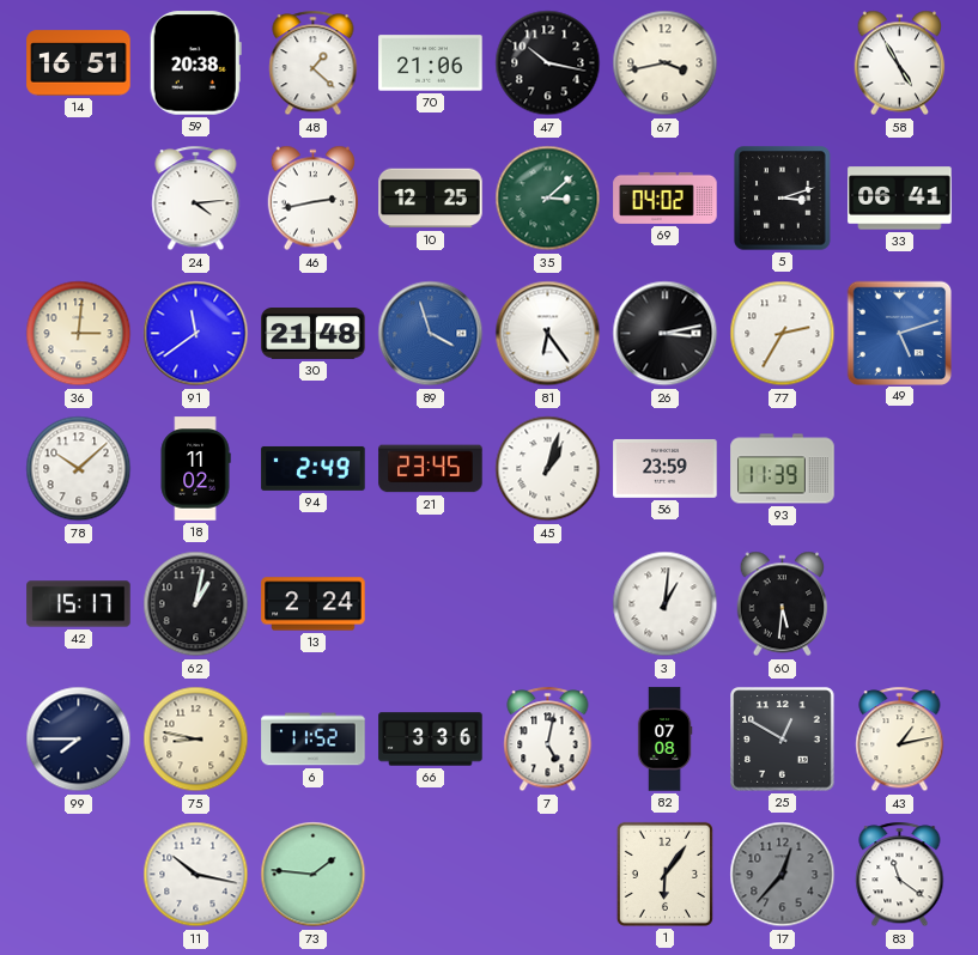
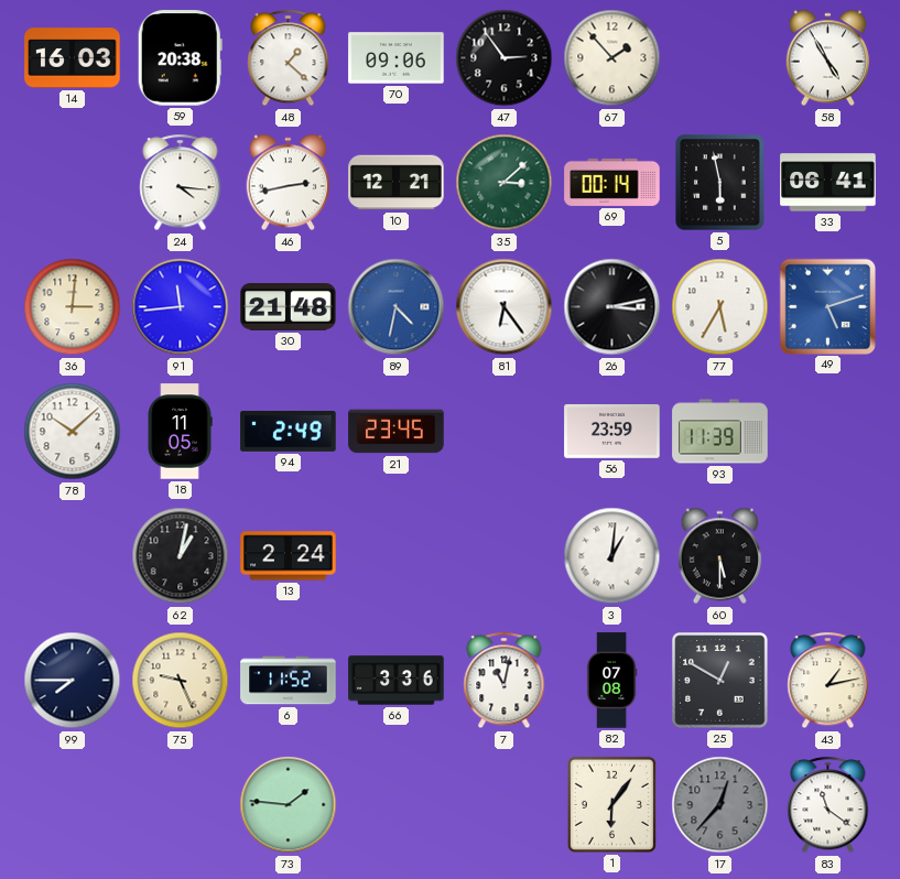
14: 16:51 -> 16:03
70: 21:06 -> 09:06
47: 10:17 -> 2:54
67: 3:43 -> 1:53
24: 4:14 -> 4:16
10: 12:25 -> 12:21
69: 04:02 -> 00:14
5: 3:12 -> 5:58
91: 11:39 -> 11:44
89: 3:57 -> 4:32
77: 2:35 -> 5:35
18: 11:02 -> 11:05
45: 1:03 -> none
42: 15:17 -> none
60: 5:31 -> 5:30
75: 8:47 -> 9:26
7: 5:02 -> 11:02
11: 10:17 -> none
